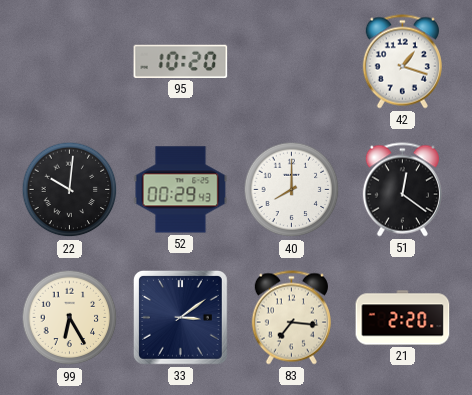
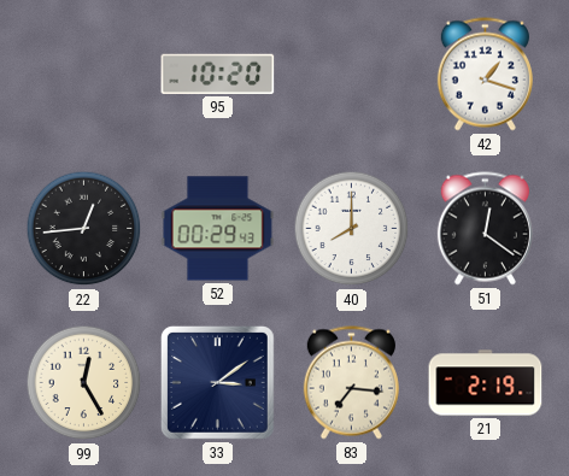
22: 10:01 -> 12:44
99: 6:25 -> 12:25
21: 2:20 -> 2:19
